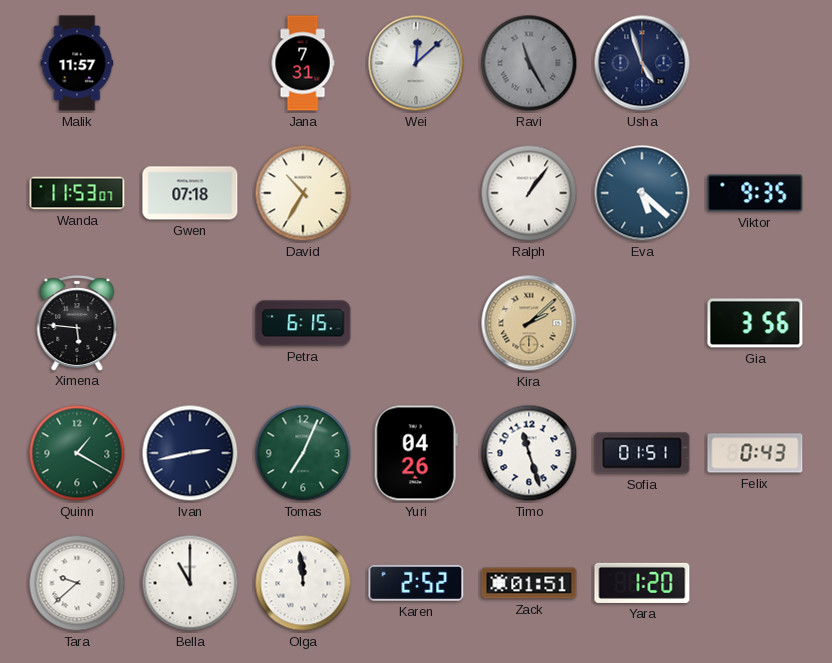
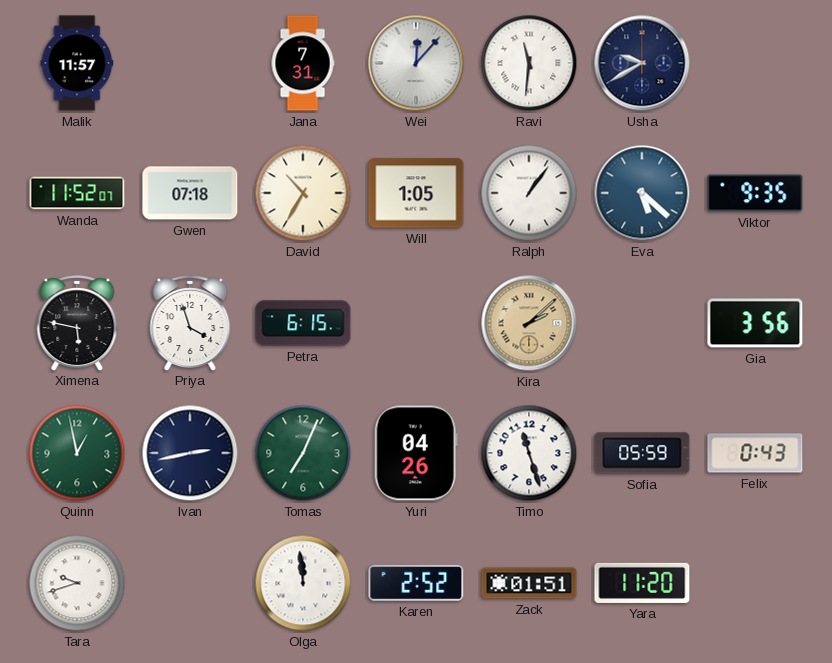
Wei: 12:08 -> 12:07
Ravi: 11:25 -> 11:31
Ravi dial: grey -> white
Usha: 4:57 -> 9:40
Wanda: 11:53 -> 11:52
Will: none -> 1:05
Ximena: 5:46 -> 5:47
Priya: none -> 3:57
Quinn: 1:20 -> 12:58
Sofia: 01:51 -> 05:59
Tara: 9:38 -> 9:42
Bella: 11:00 -> none
Yara: 1:20 -> 11:20
